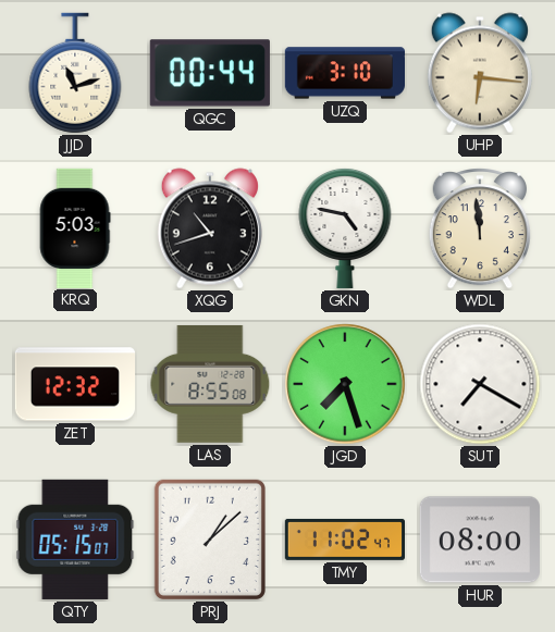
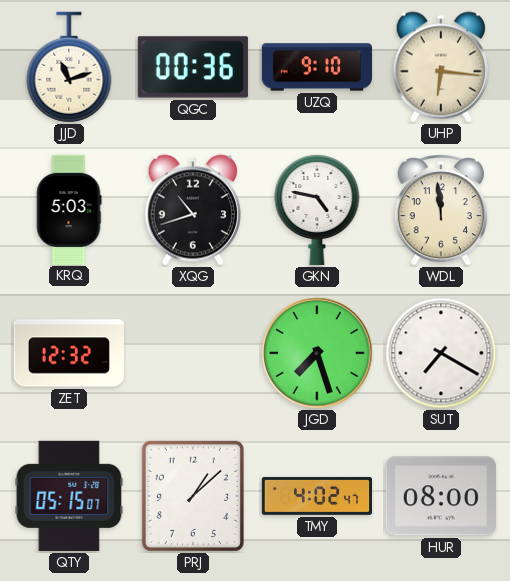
QGC: 00:44 -> 00:36
UZQ: 3:10 -> 9:10
LAS: 8:55 -> none
TMY: 11:02 -> 4:02
